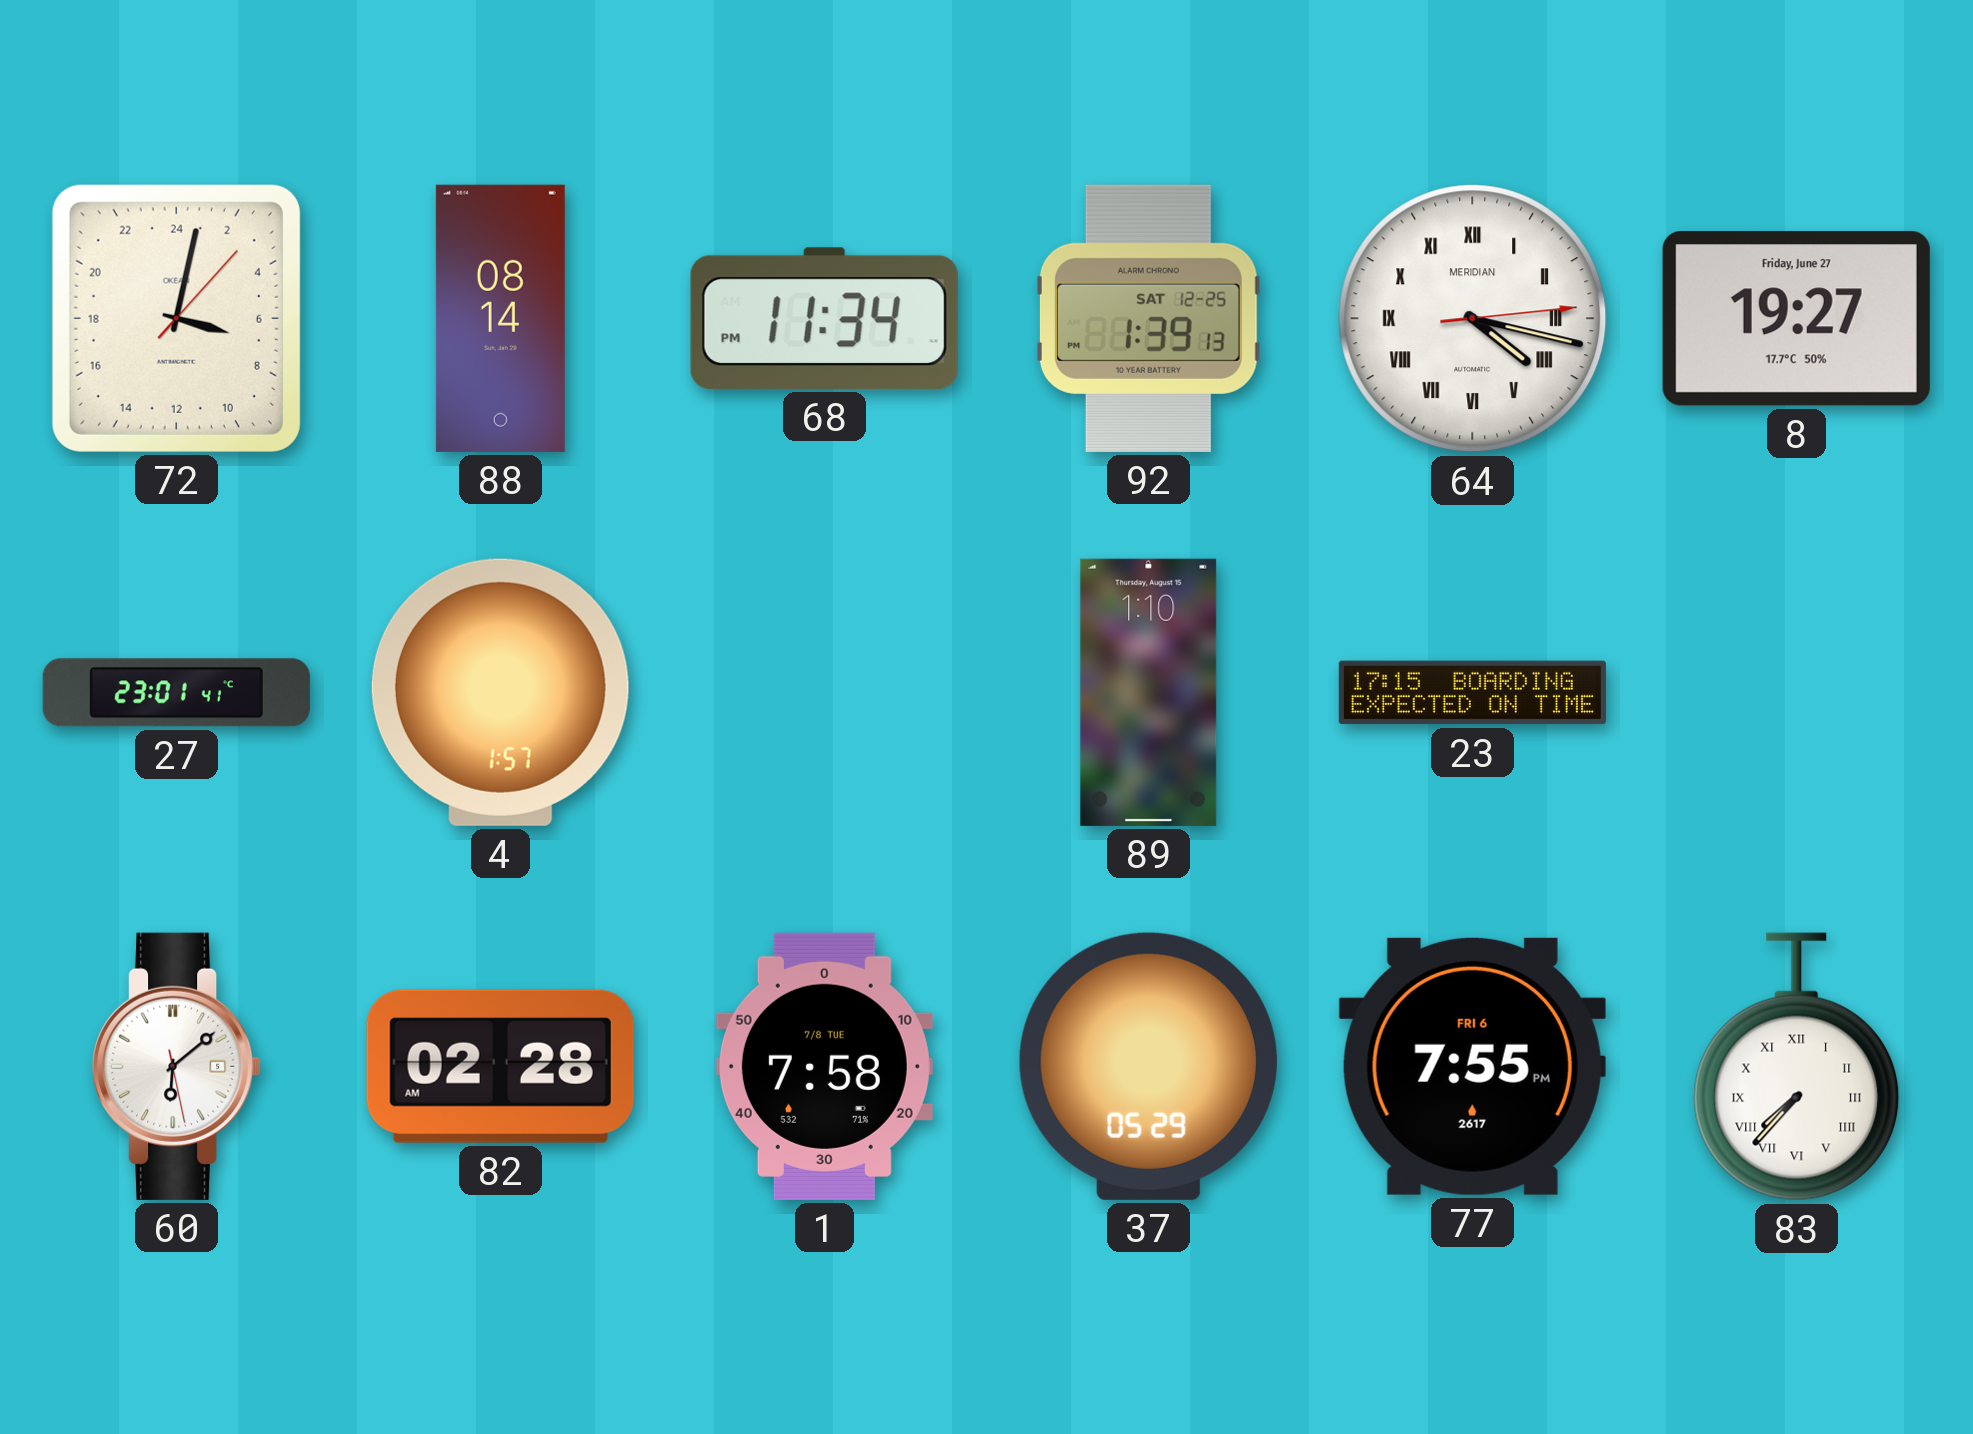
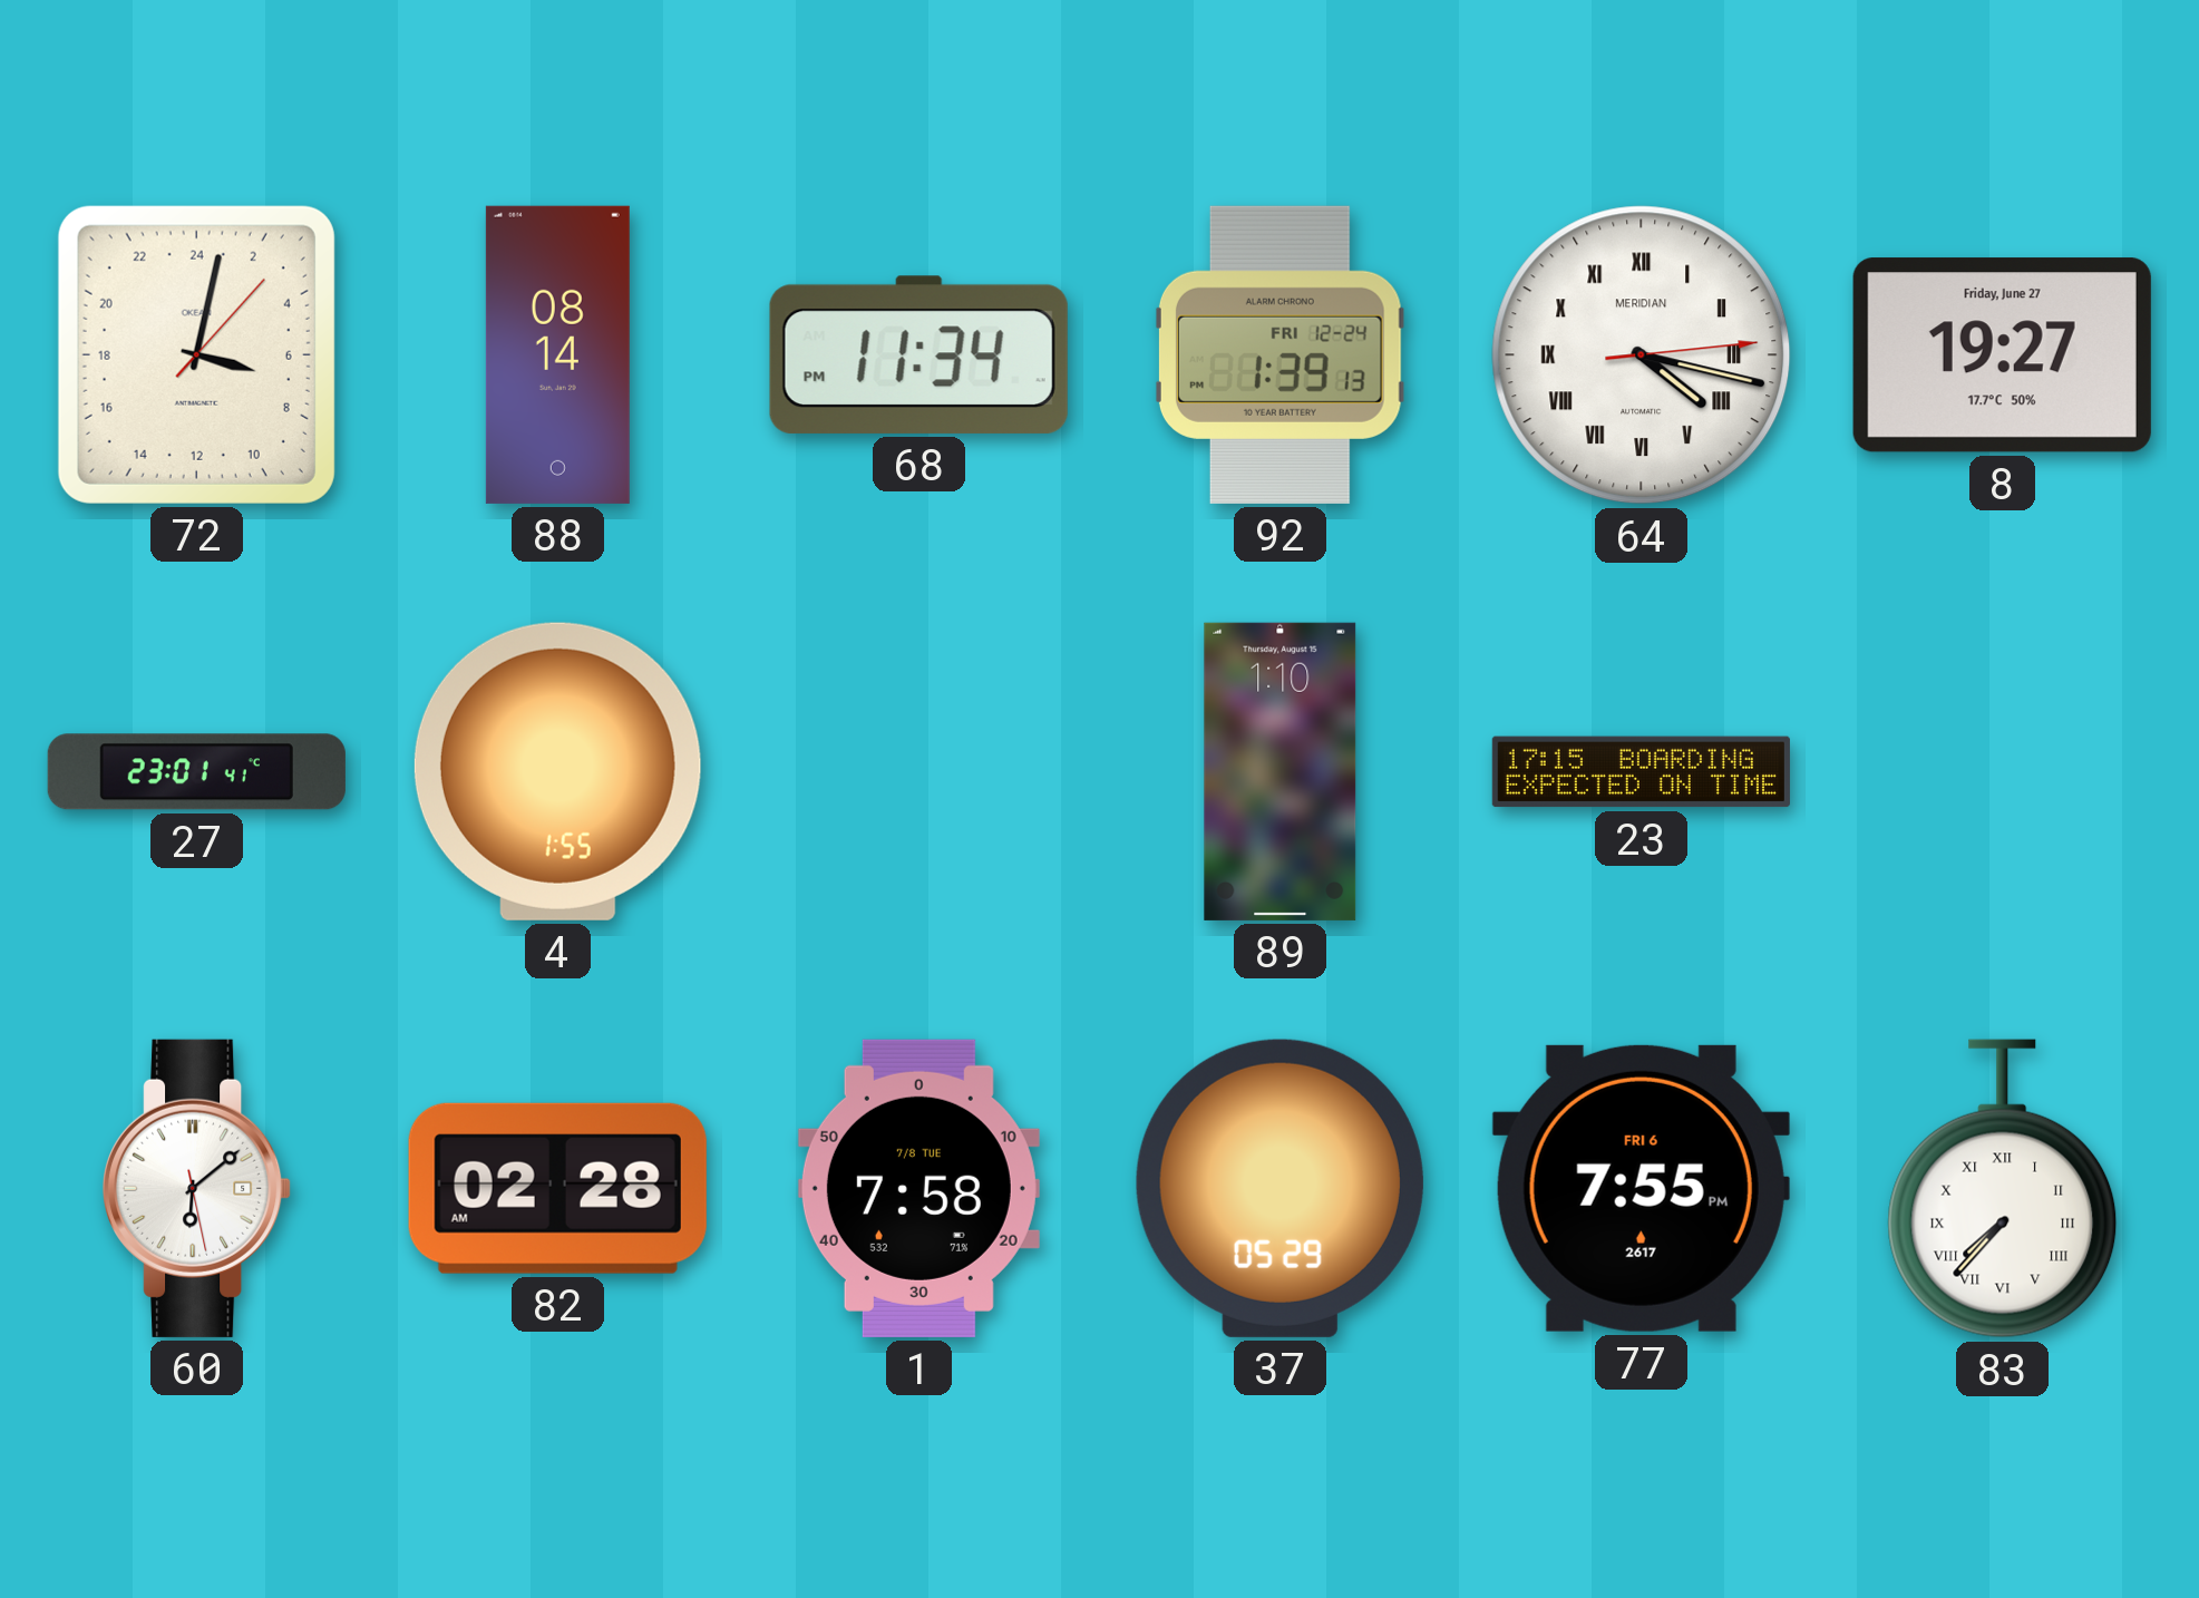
92 date: SAT 12-25 -> FRI 12-24
4: 1:57 -> 1:55
